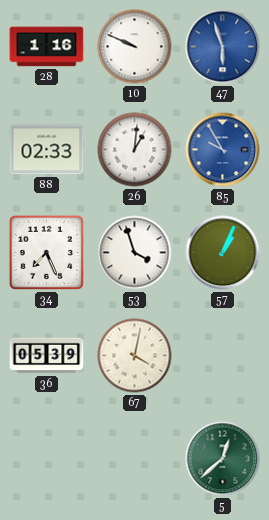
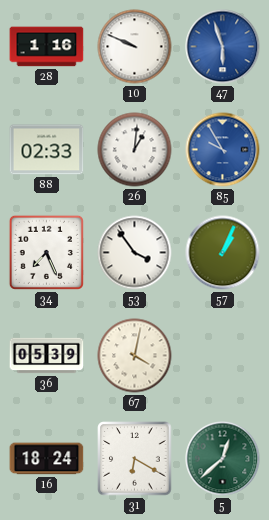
53: 3:57 -> 3:54
16: none -> 18:24
31: none -> 6:20
